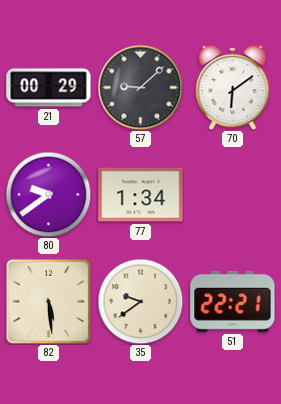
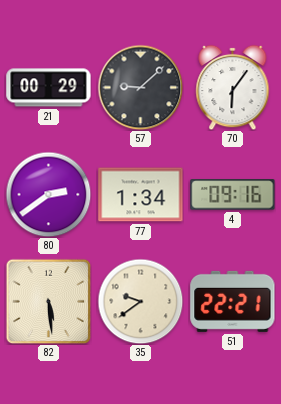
70: 6:09 -> 6:06
80: 9:39 -> 2:39
4: none -> 09:16
